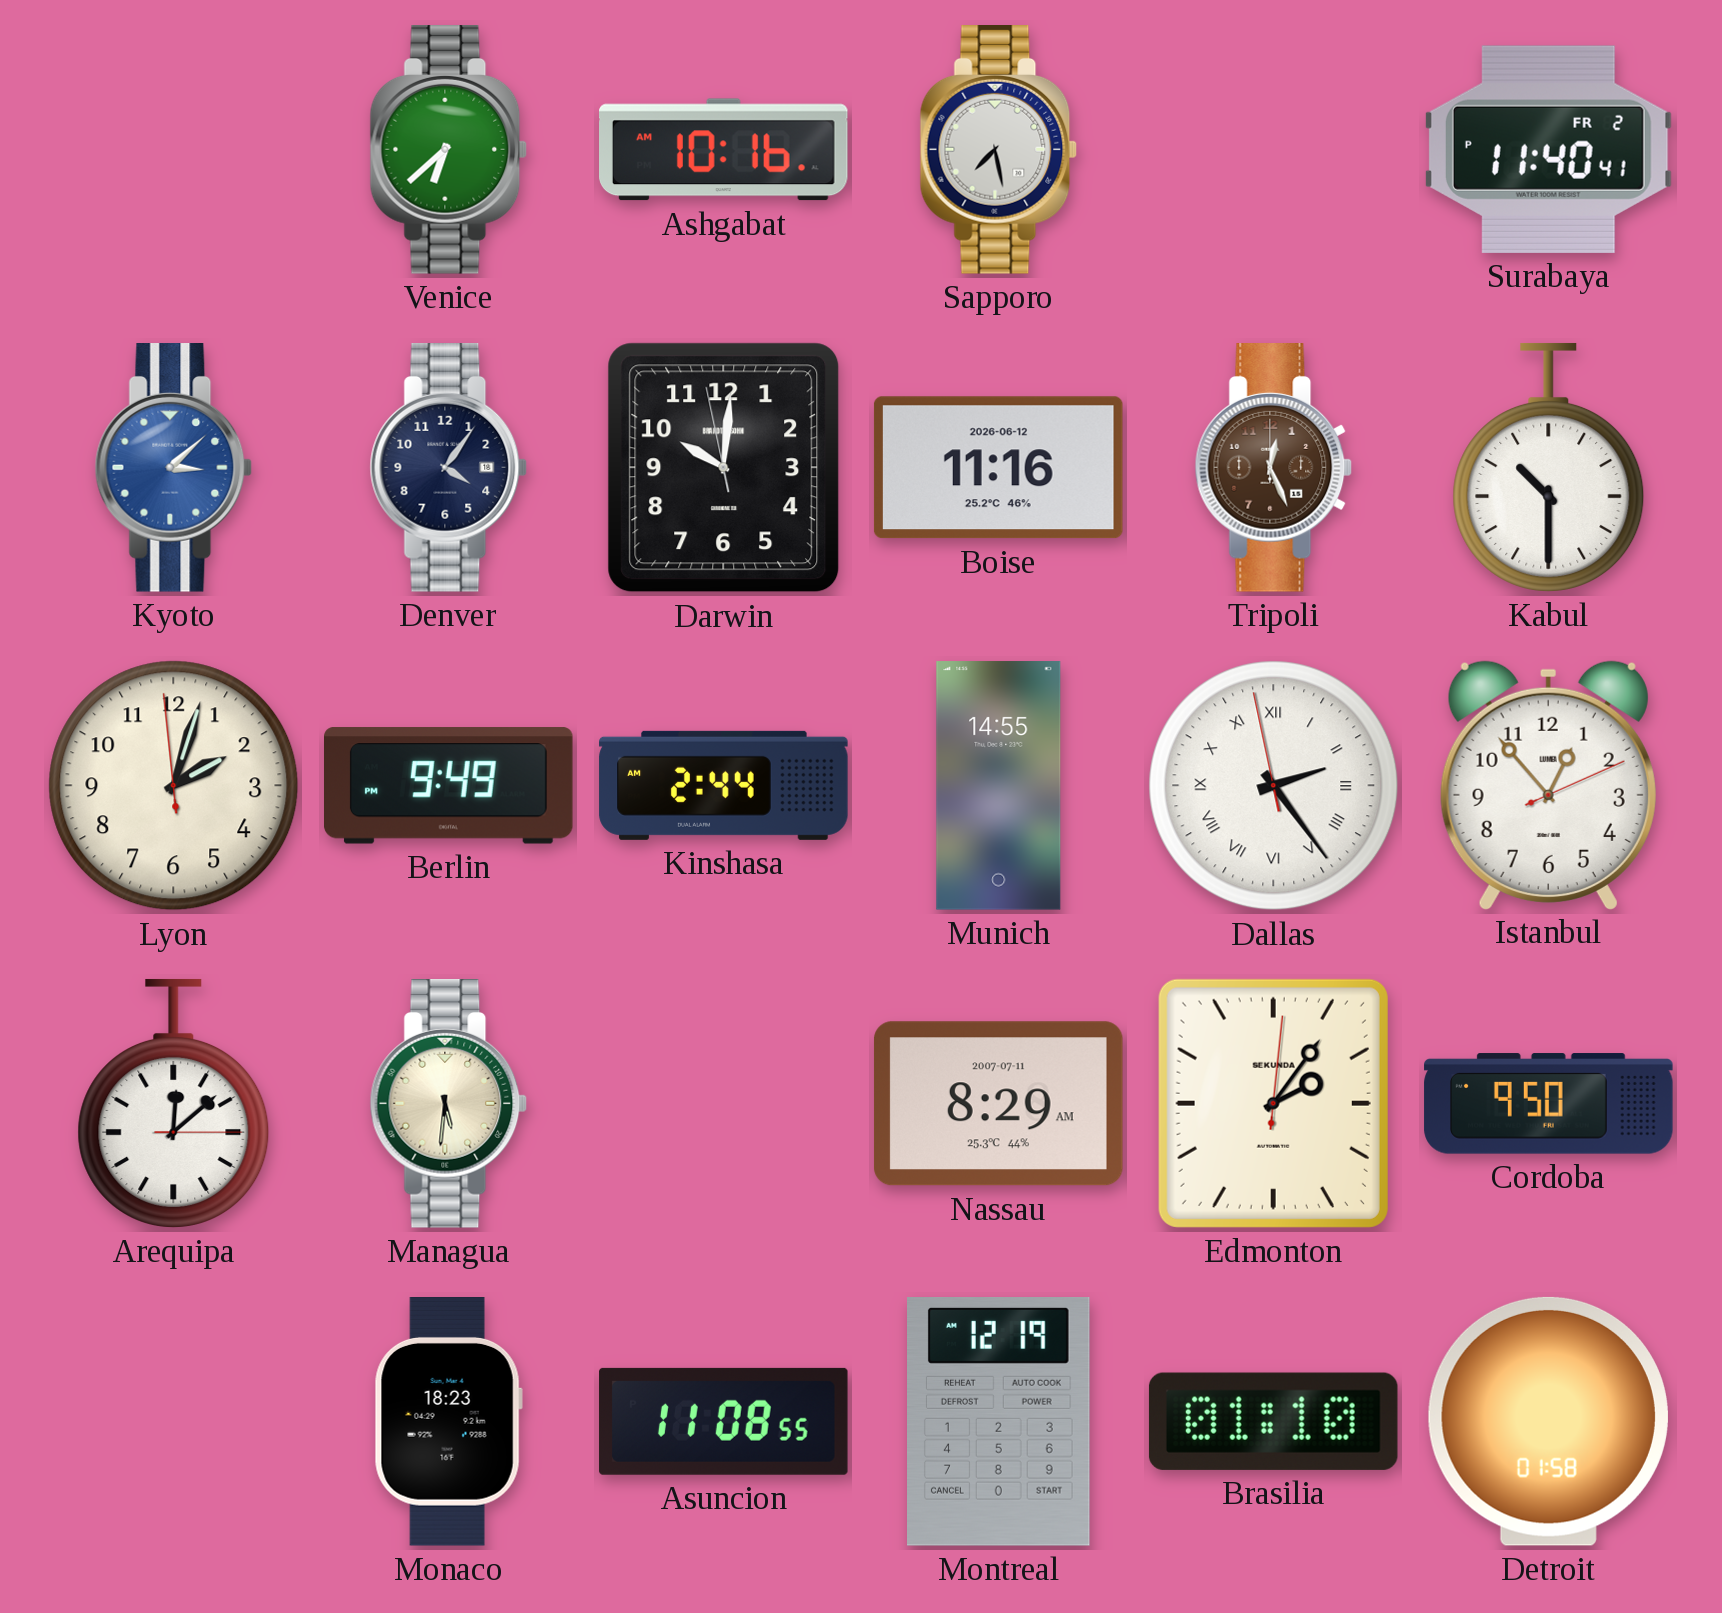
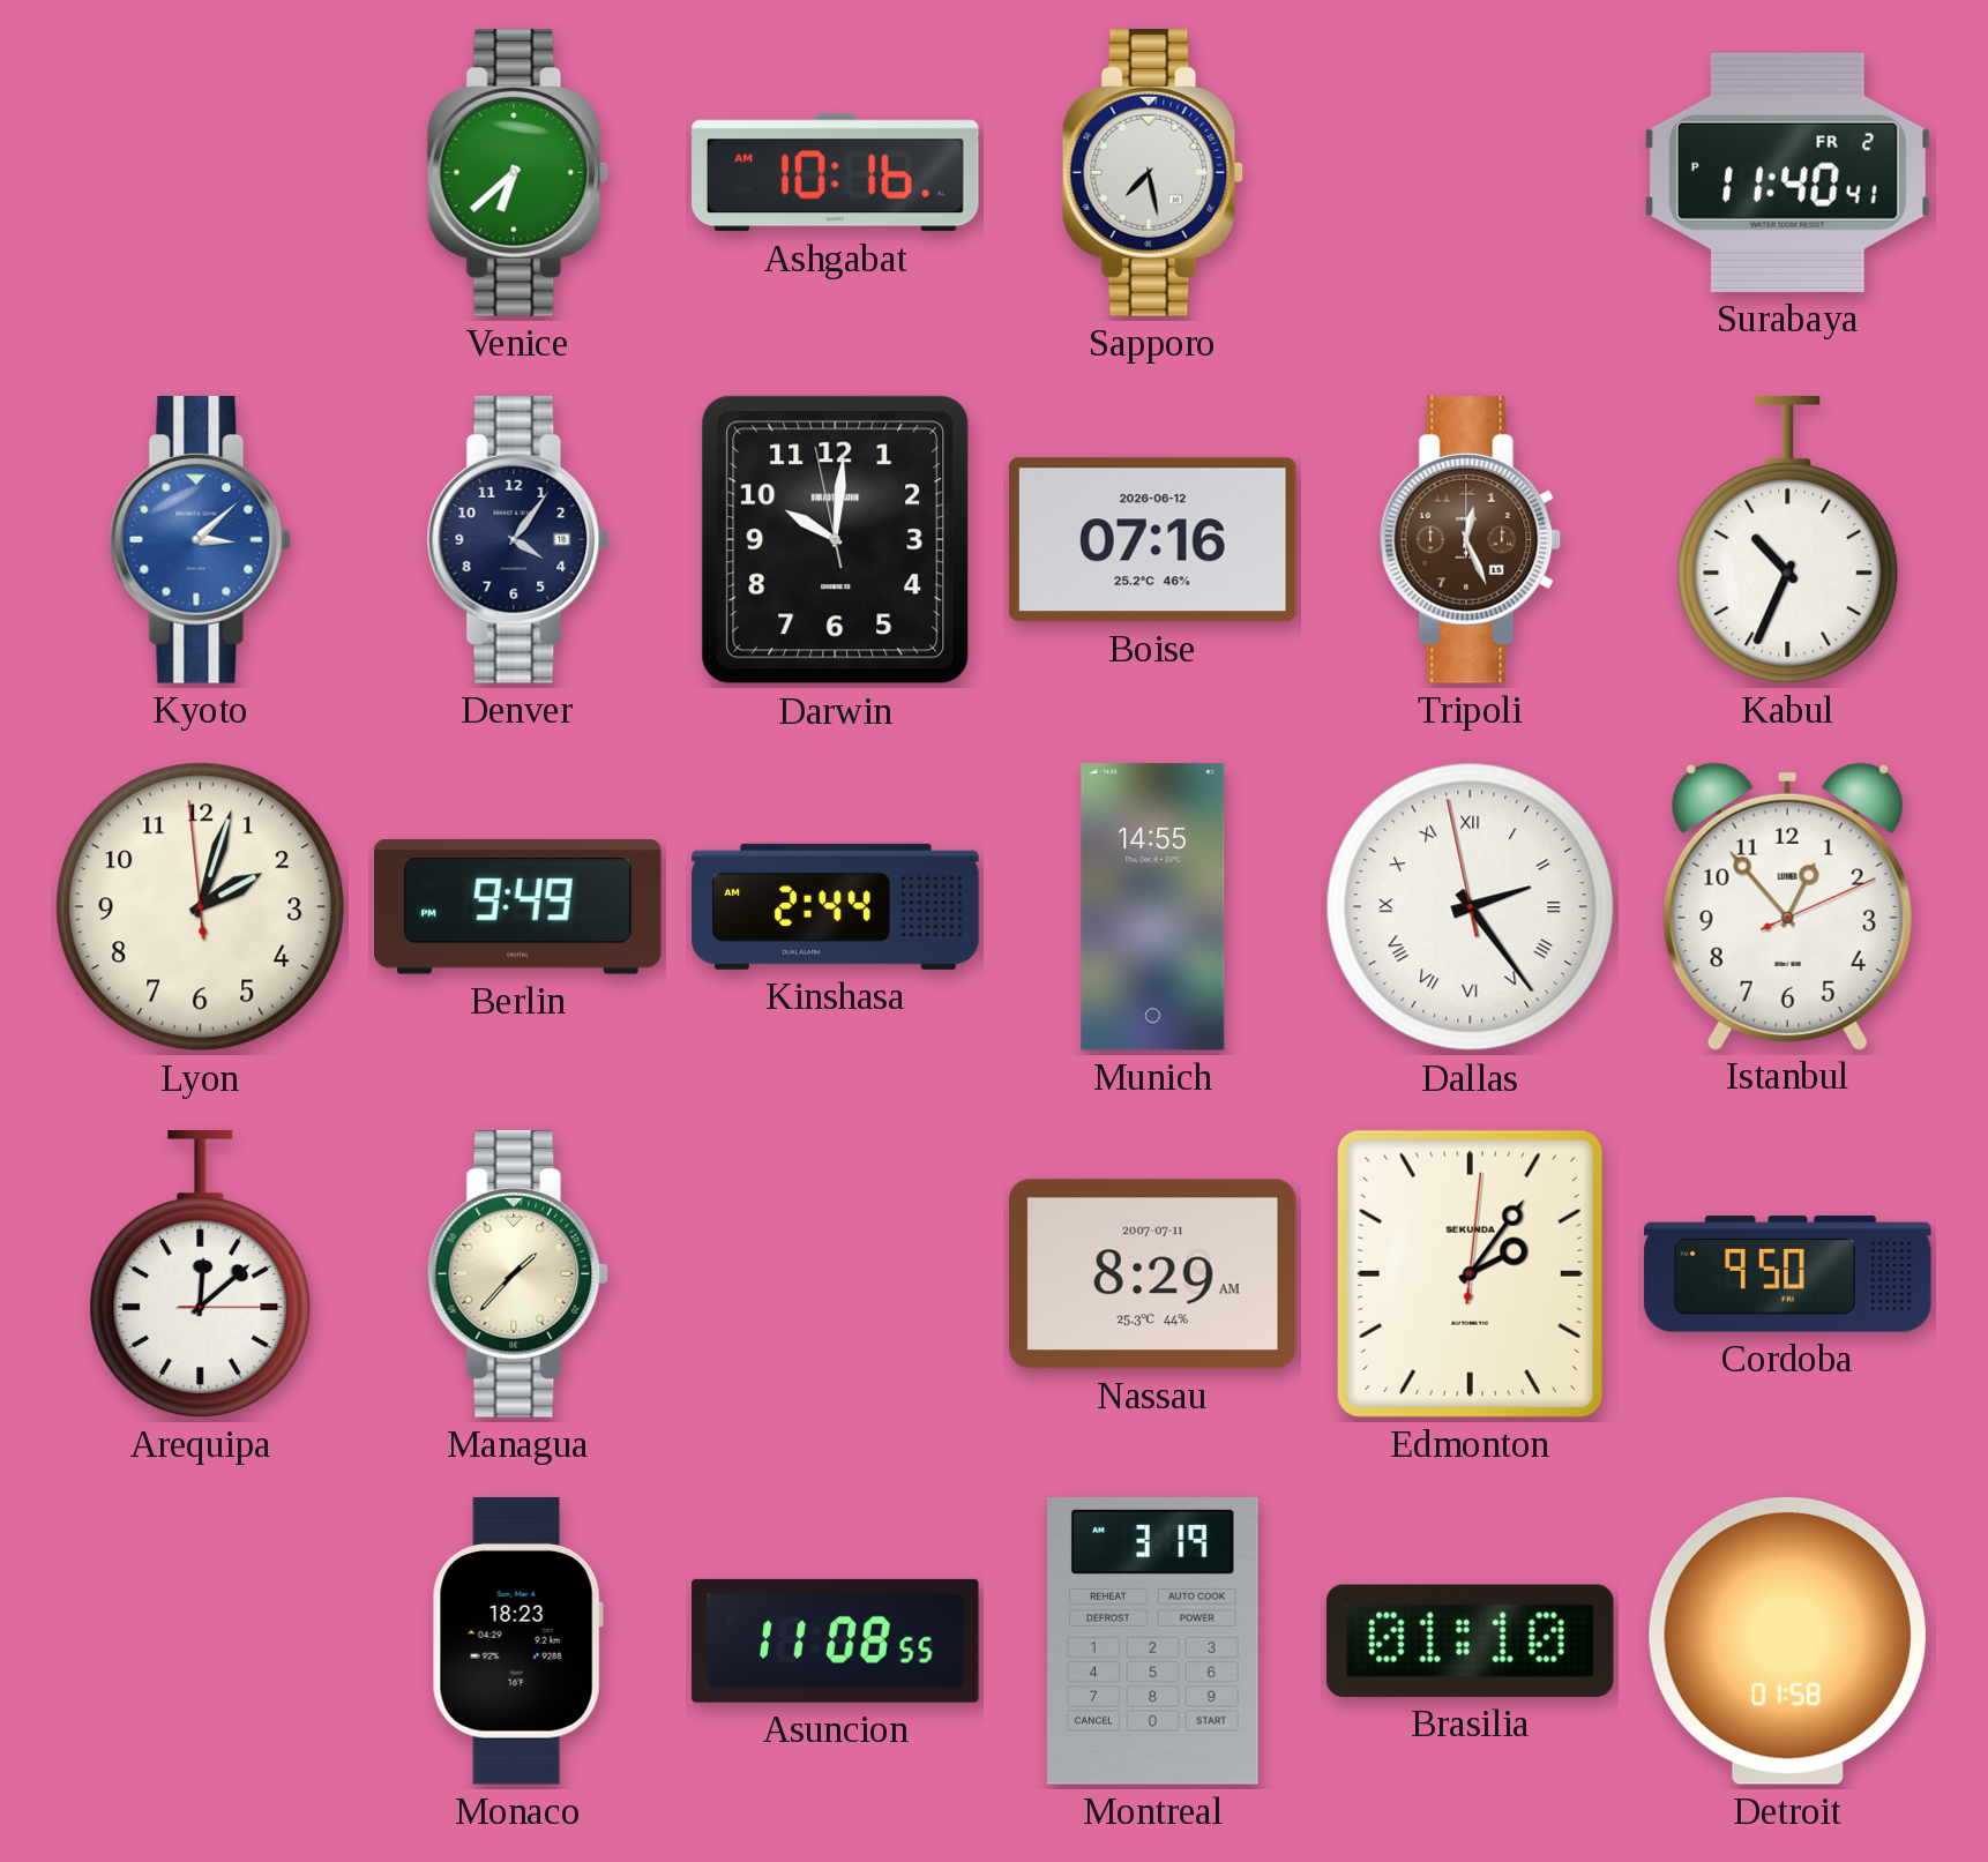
Boise: 11:16 -> 07:16
Kabul: 10:30 -> 10:34
Managua: 5:31 -> 1:37
Montreal: 12:19 -> 3:19
